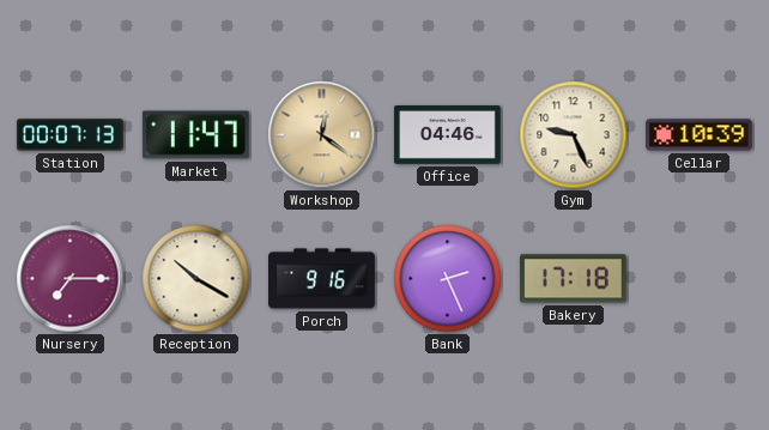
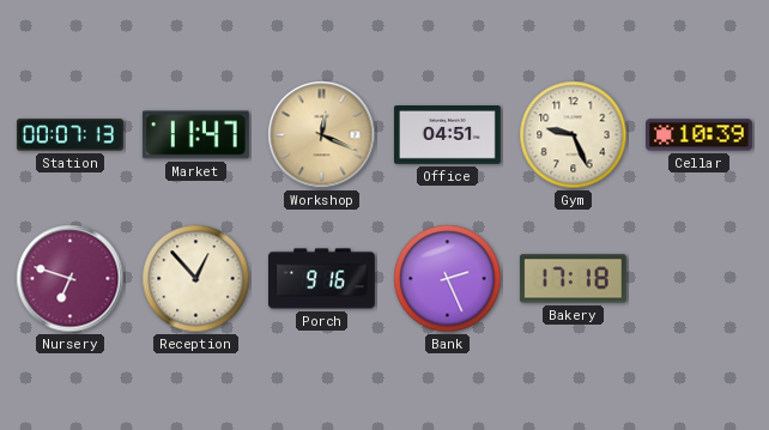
Workshop: 12:21 -> 12:19
Office: 04:46 -> 04:51
Nursery: 7:15 -> 6:48
Reception: 10:20 -> 12:53
